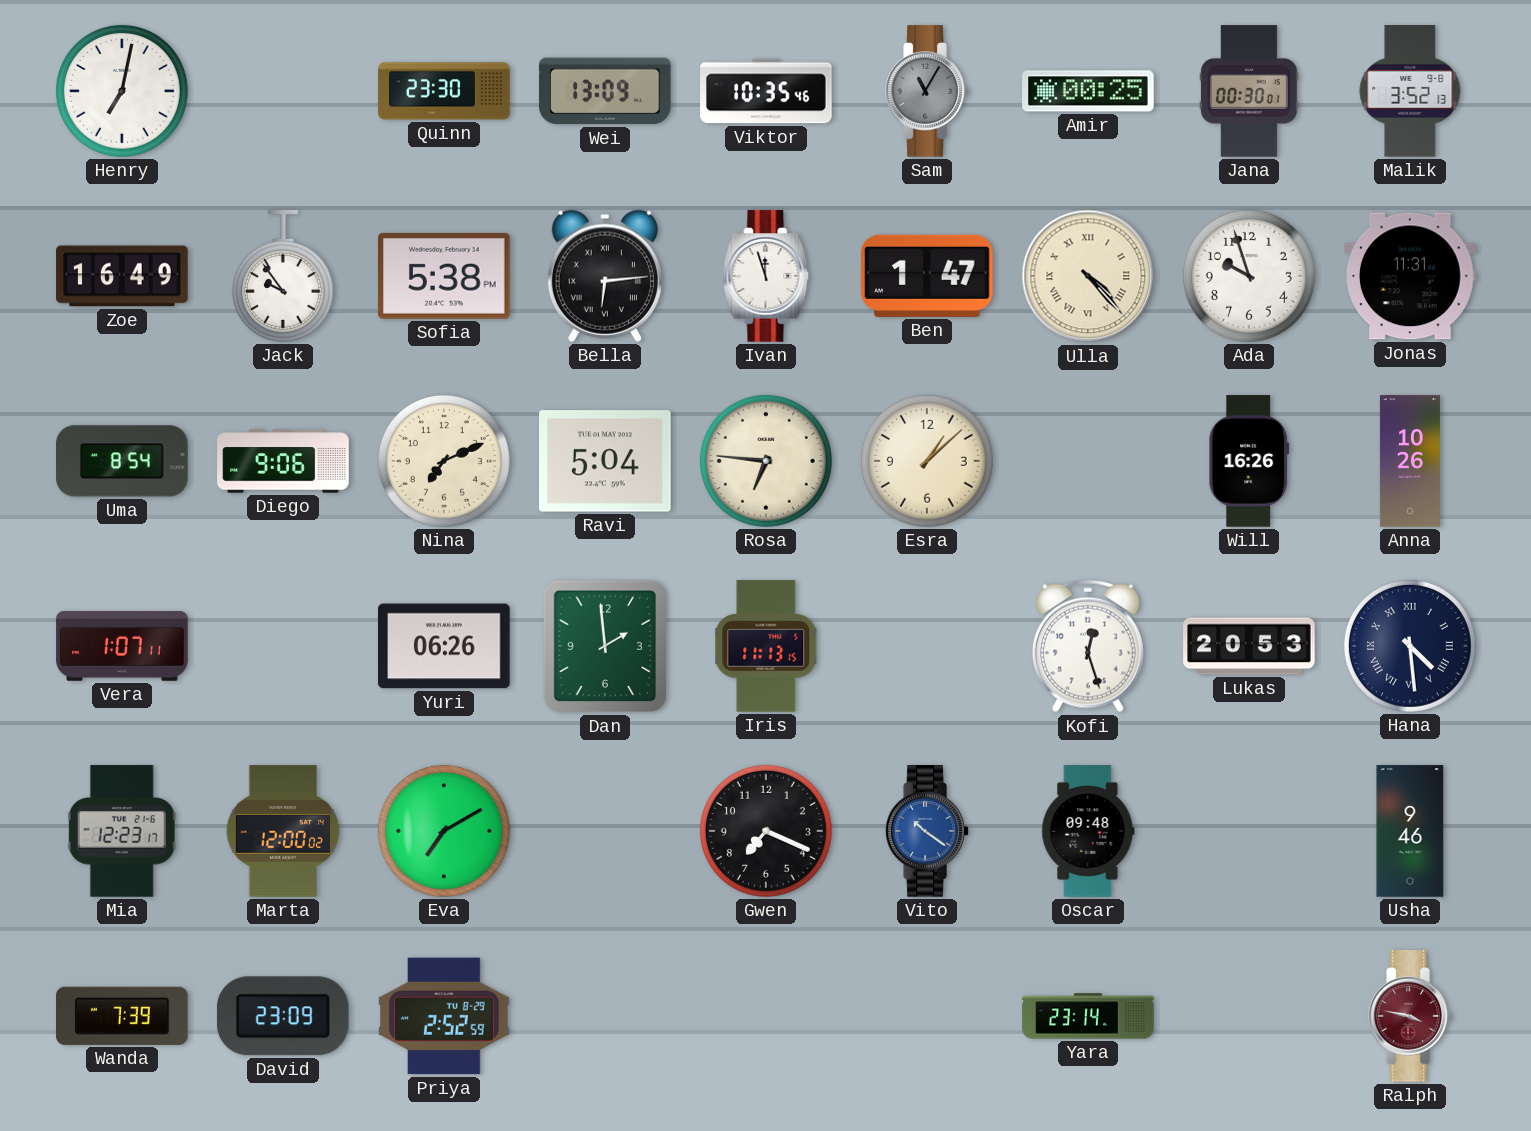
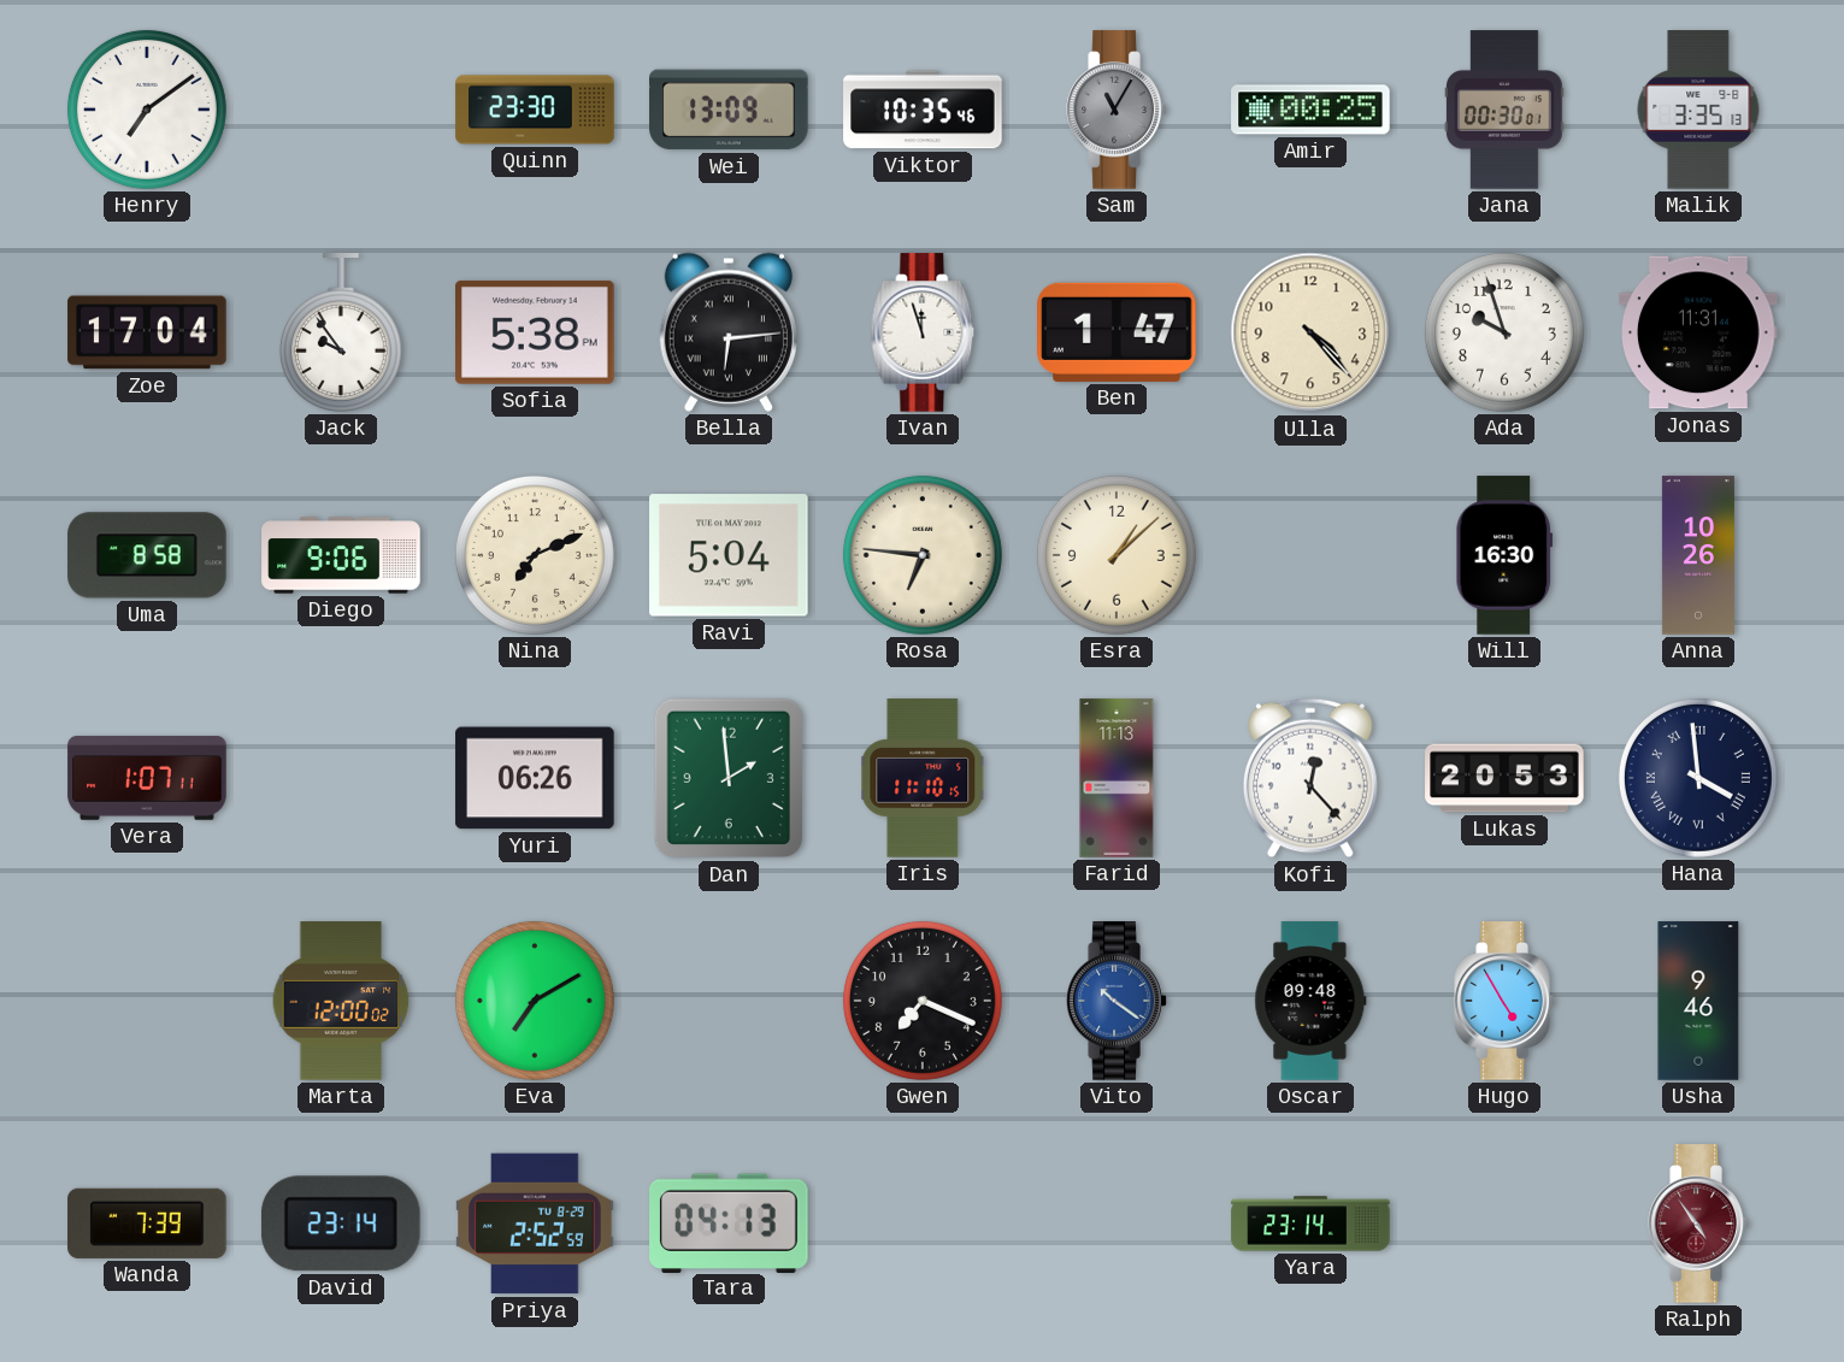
Henry: 7:02 -> 7:09
Malik: 3:52 -> 3:35
Zoe: 16:49 -> 17:04
Ulla numerals: Roman -> Arabic
Uma: 8:54 -> 8:58
Will: 16:26 -> 16:30
Iris: 11:13 -> 11:10
Farid: none -> 11:13
Kofi: 12:27 -> 12:23
Hana: 4:29 -> 3:59
Mia: 12:23 -> none
Hugo: none -> 4:55
David: 23:09 -> 23:14
Tara: none -> 04:13
Ralph: 3:47 -> 4:54
